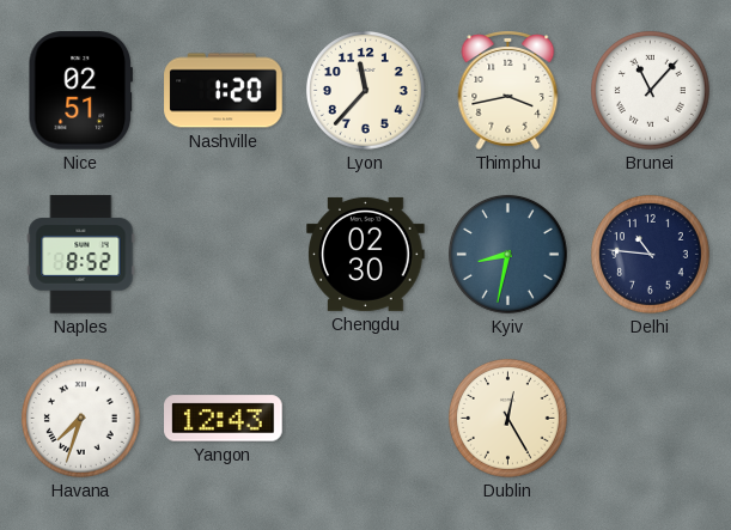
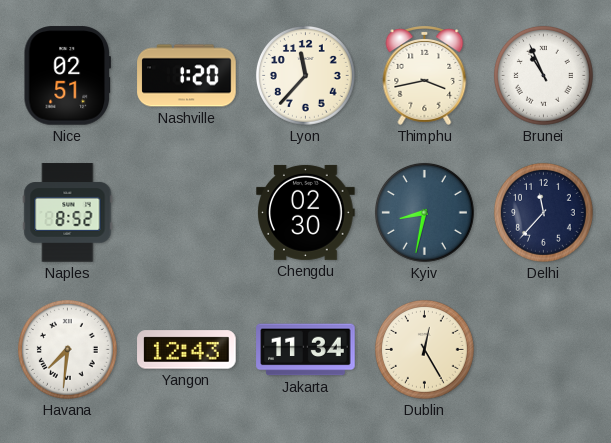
Brunei: 11:07 -> 10:56
Delhi: 10:46 -> 11:37
Havana: 7:33 -> 7:31
Jakarta: none -> 11:34
